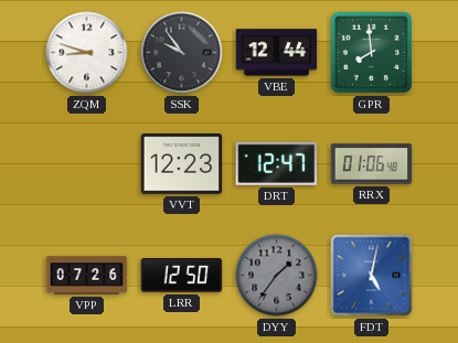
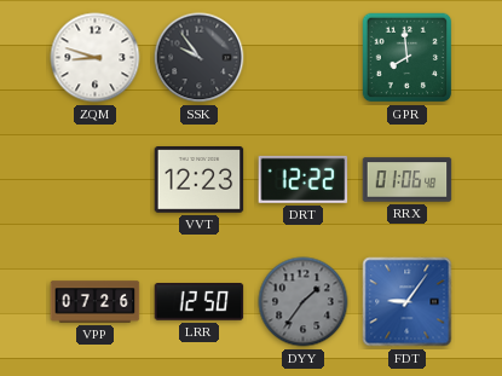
VBE: 12:44 -> none
DRT: 12:47 -> 12:22
FDT: 5:02 -> 9:06
